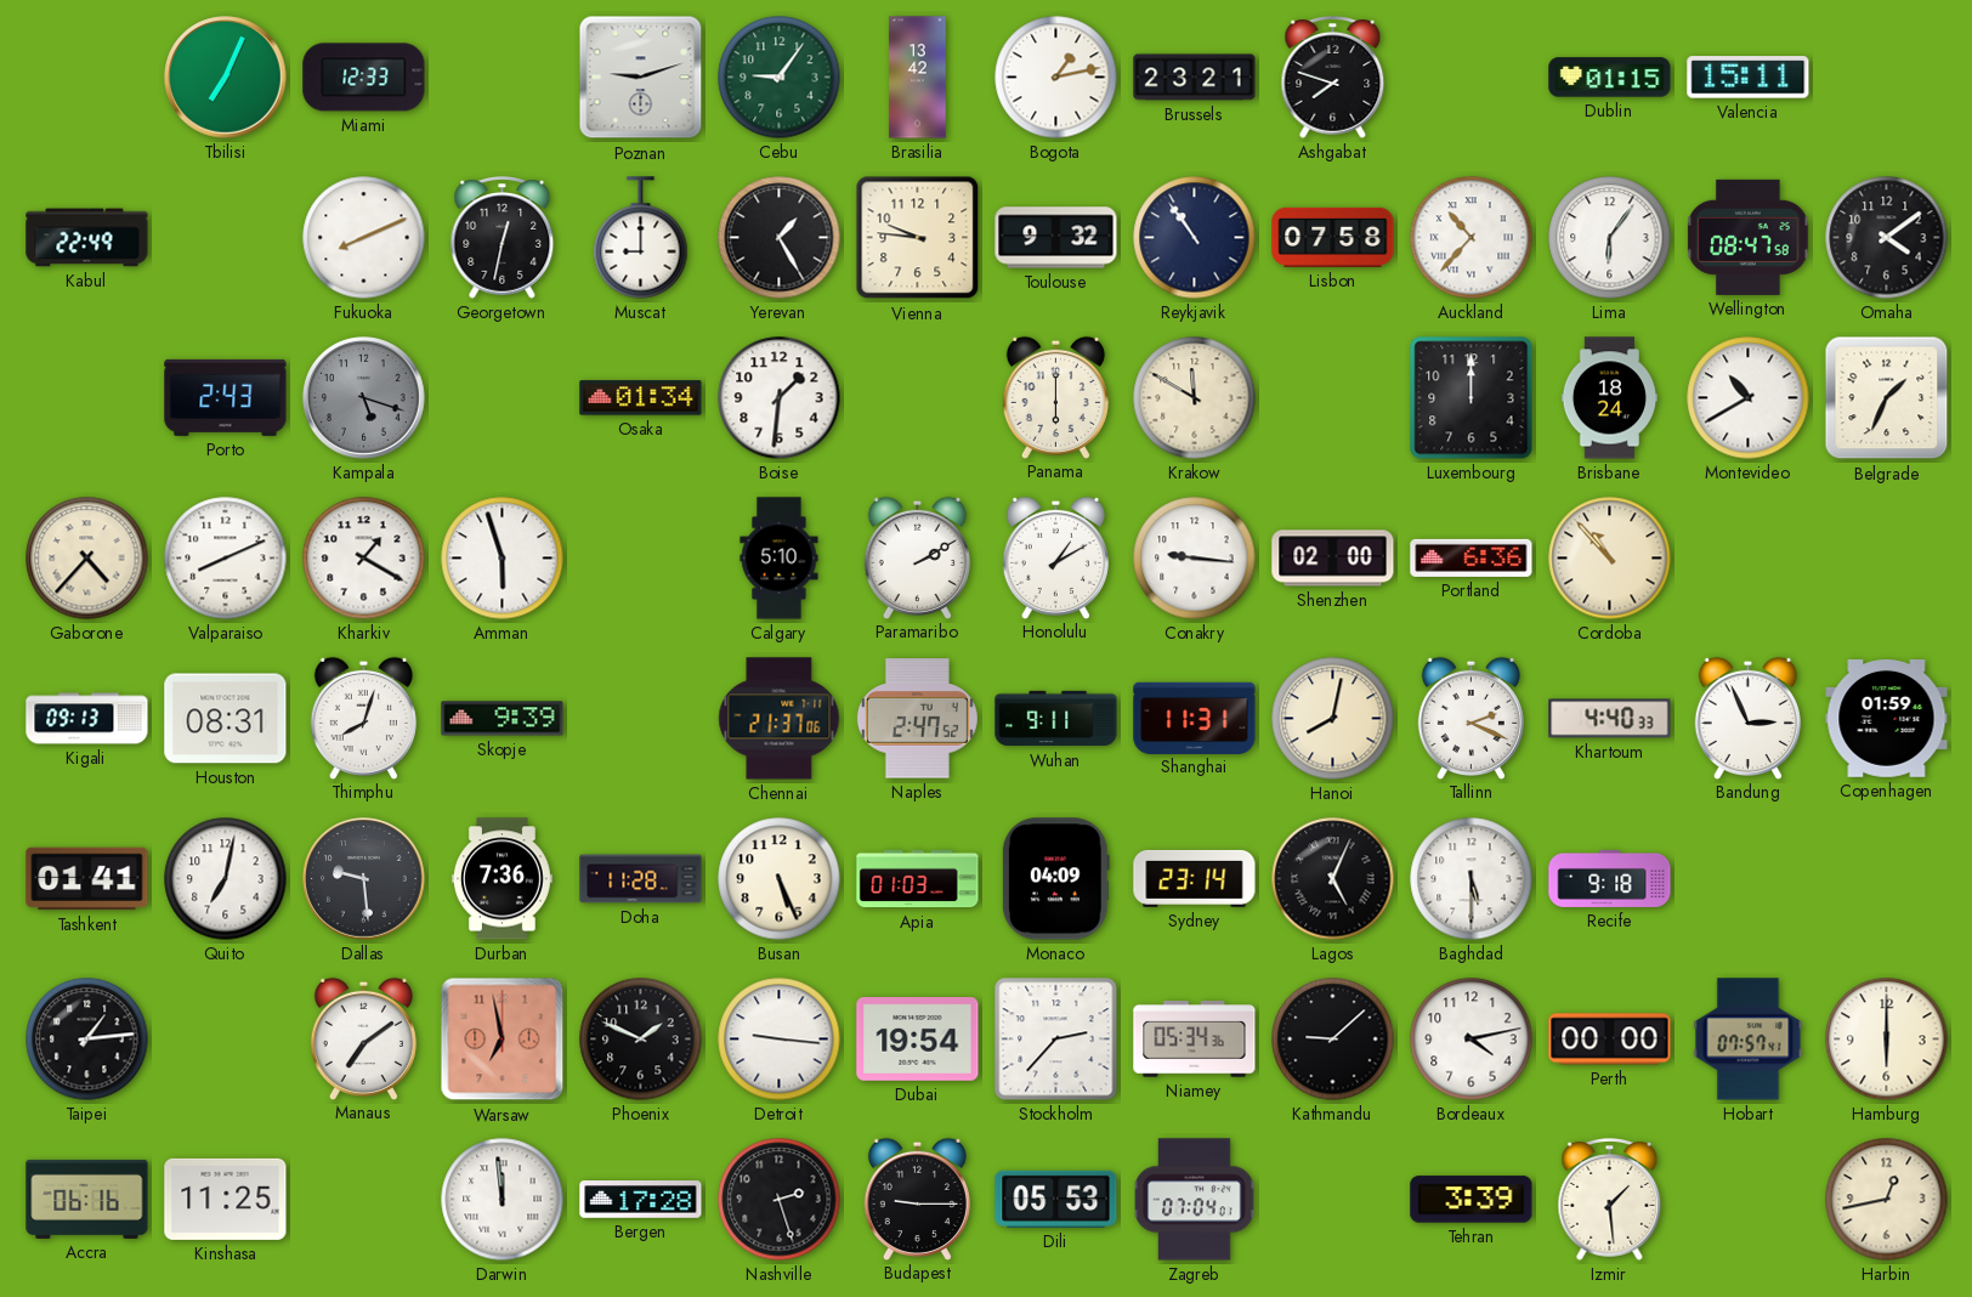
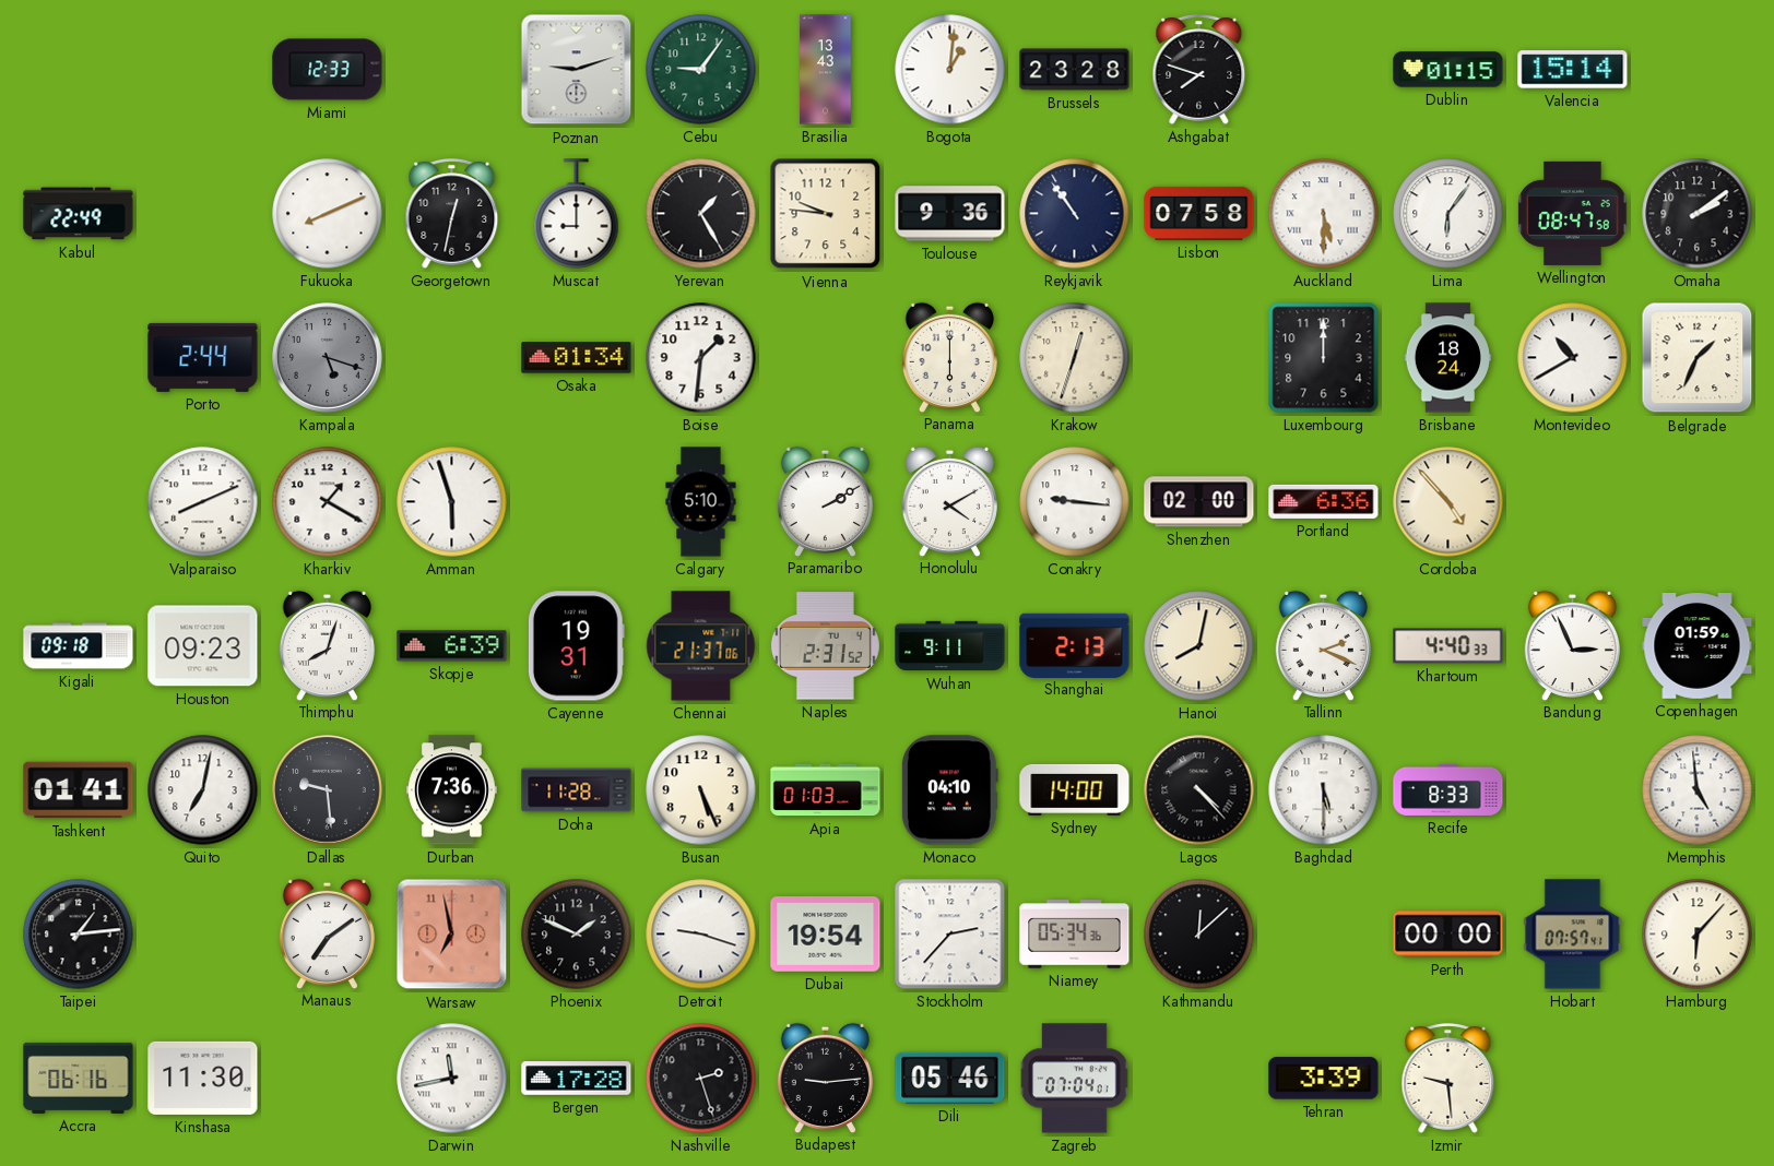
Tbilisi: 7:04 -> none
Brasilia: 13:42 -> 13:43
Bogota: 1:13 -> 1:01
Brussels: 23:21 -> 23:28
Valencia: 15:11 -> 15:14
Toulouse: 9:32 -> 9:36
Auckland: 10:37 -> 5:30
Omaha: 4:09 -> 2:09
Porto: 2:43 -> 2:44
Krakow: 11:50 -> 12:33
Gaborone: 4:37 -> none
Honolulu: 1:10 -> 4:10
Cordoba: 10:53 -> 4:53
Kigali: 09:13 -> 09:18
Houston: 08:31 -> 09:23
Skopje: 9:39 -> 6:39
Cayenne: none -> 19:31
Naples: 2:47 -> 2:31
Shanghai: 11:31 -> 2:13
Monaco: 04:09 -> 04:10
Sydney: 23:14 -> 14:00
Lagos: 5:04 -> 4:23
Recife: 9:18 -> 8:33
Memphis: none -> 4:59
Detroit: 9:16 -> 9:18
Kathmandu: 9:08 -> 12:08
Bordeaux: 4:13 -> none
Hamburg: 6:00 -> 6:07
Kinshasa: 11:25 -> 11:30
Darwin: 11:59 -> 11:43
Budapest: 9:15 -> 9:14
Dili: 05:53 -> 05:46
Izmir: 1:29 -> 9:29
Harbin: 12:43 -> none
